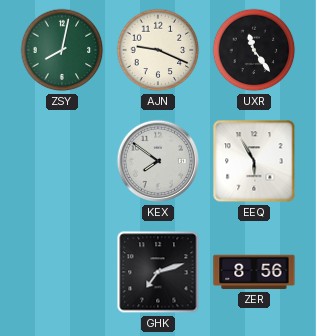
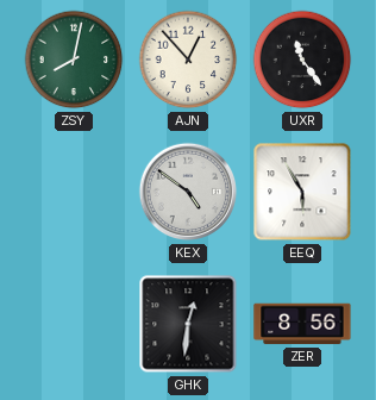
AJN: 9:19 -> 12:53
KEX: 7:51 -> 4:51
GHK: 7:12 -> 12:31
